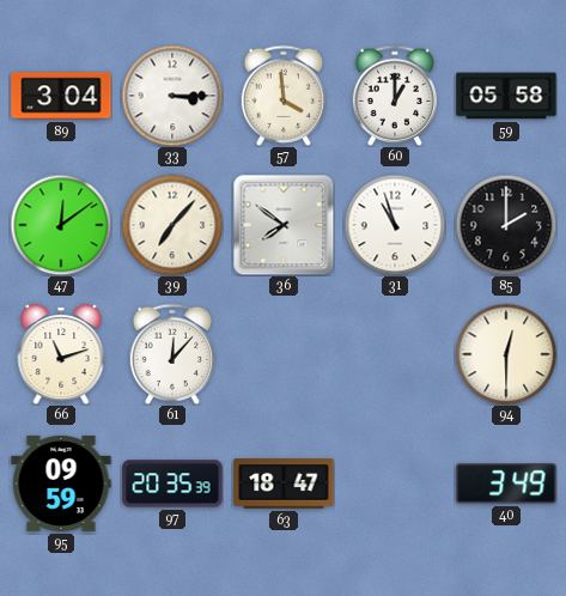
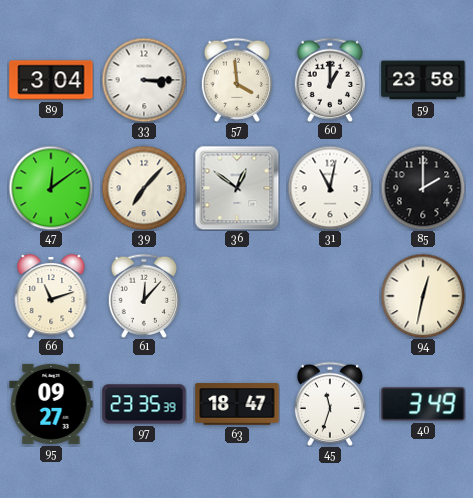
59: 05:58 -> 23:58
36: 7:51 -> 12:51
31: 10:57 -> 11:02
94: 12:30 -> 12:32
95: 09:59 -> 09:27
97: 20:35 -> 23:35
45: none -> 11:33
